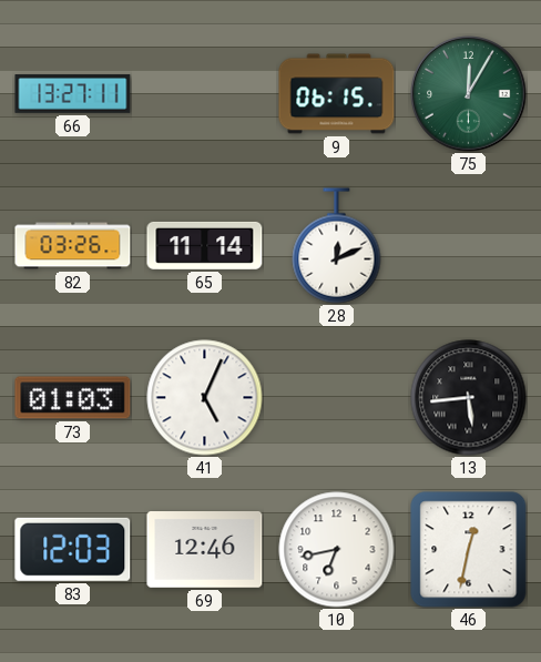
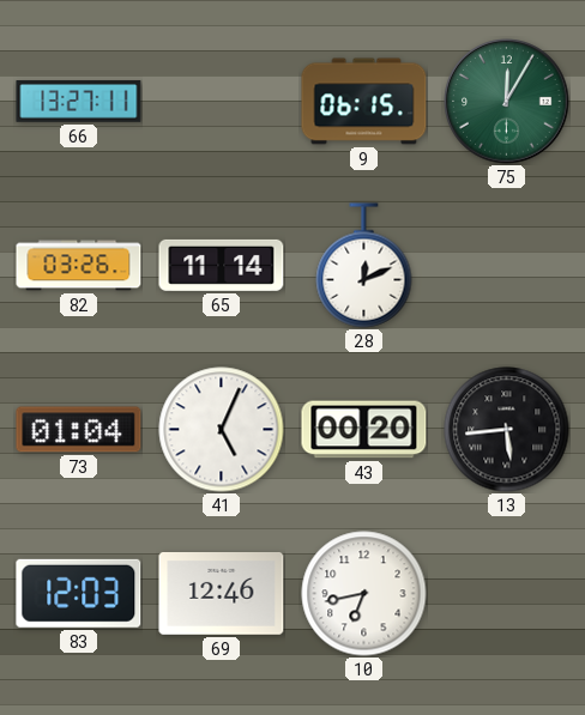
73: 01:03 -> 01:04
43: none -> 00:20
46: 12:32 -> none
